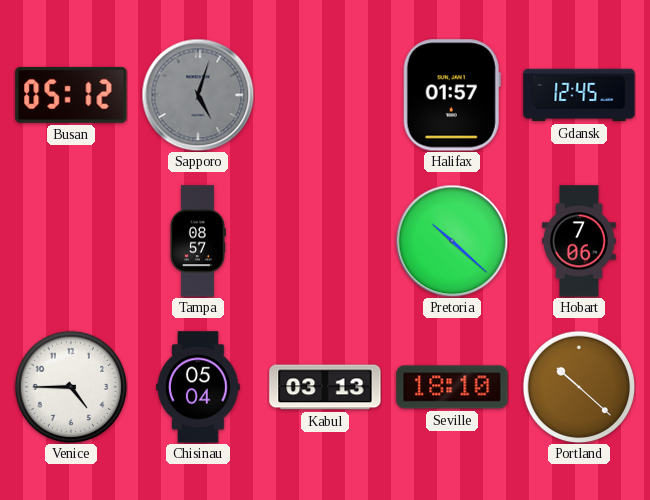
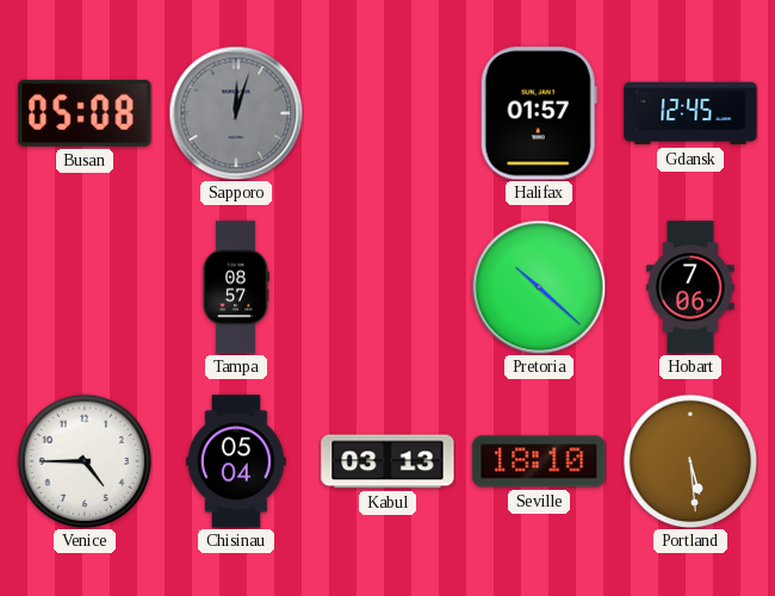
Busan: 05:12 -> 05:08
Sapporo: 5:03 -> 12:03
Portland: 10:22 -> 5:29
